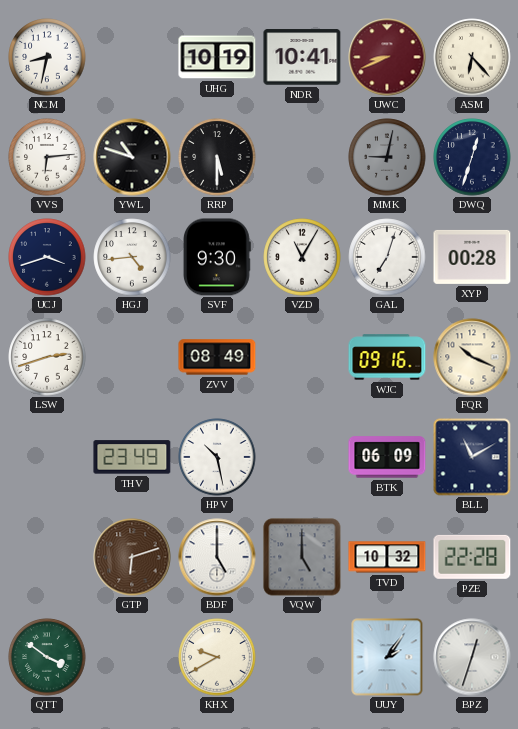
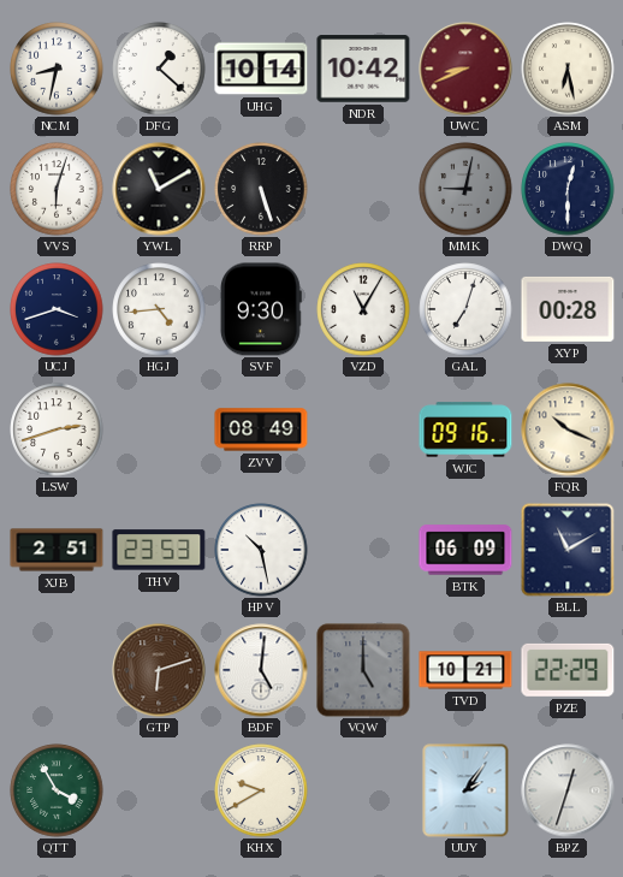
DFG: none -> 1:22
UHG: 10:19 -> 10:14
NDR: 10:41 -> 10:42
ASM: 6:23 -> 6:28
VVS: 6:14 -> 6:03
YWL: 10:48 -> 11:10
RRP: 5:30 -> 5:27
DWQ: 12:33 -> 12:30
XJB: none -> 2:51
THV: 23:49 -> 23:53
BDF: 5:00 -> 5:01
TVD: 10:32 -> 10:21
PZE: 22:28 -> 22:29
QTT: 3:51 -> 3:55
